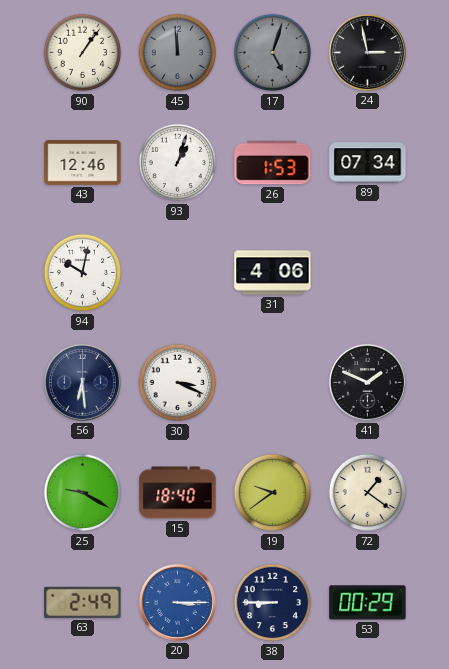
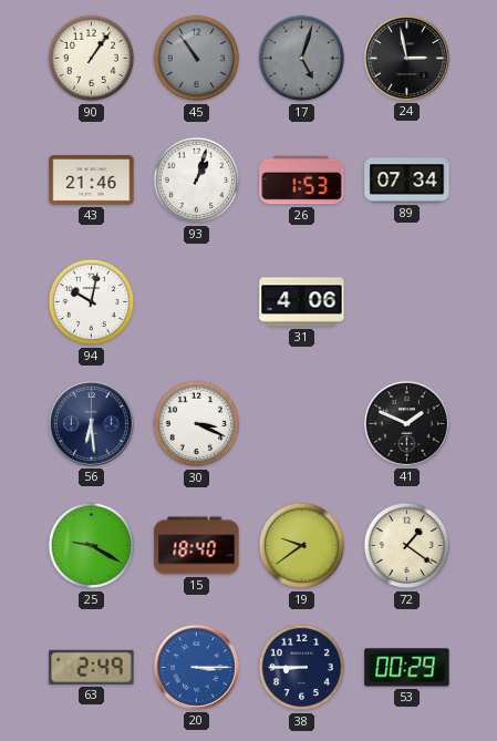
45: 11:59 -> 10:54
43: 12:46 -> 21:46
